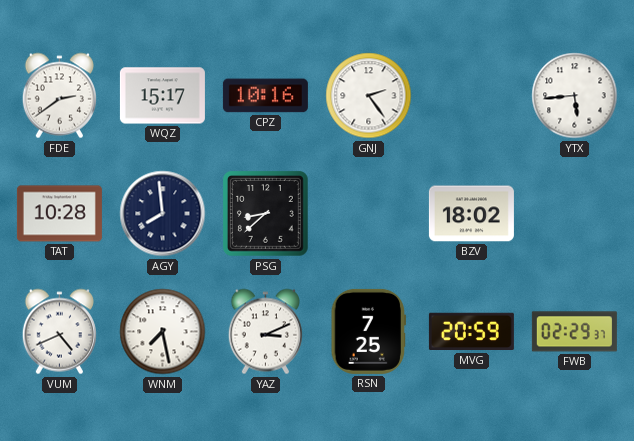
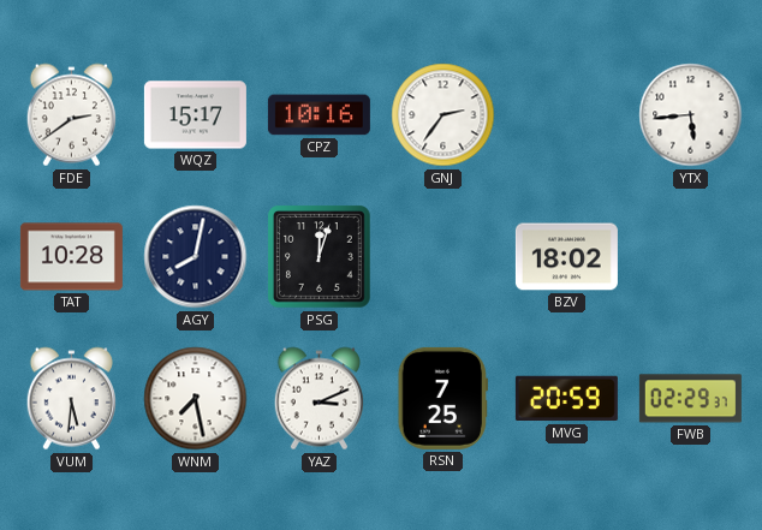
GNJ: 2:24 -> 2:36
AGY: 7:59 -> 8:02
PSG: 8:38 -> 12:03
VUM: 4:41 -> 5:31
